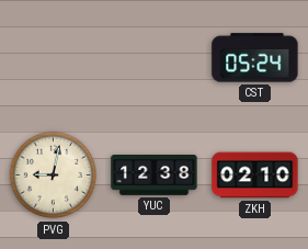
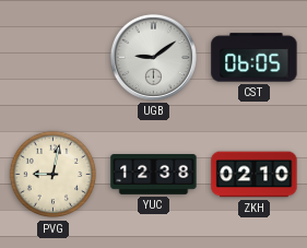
UGB: none -> 9:09
CST: 05:24 -> 06:05
